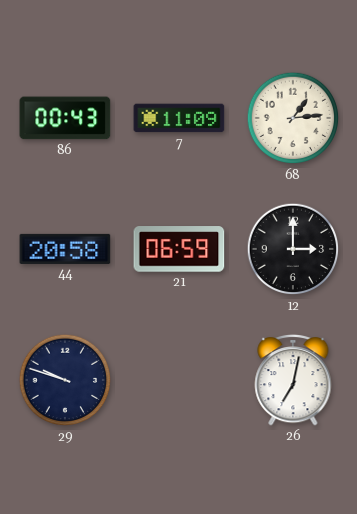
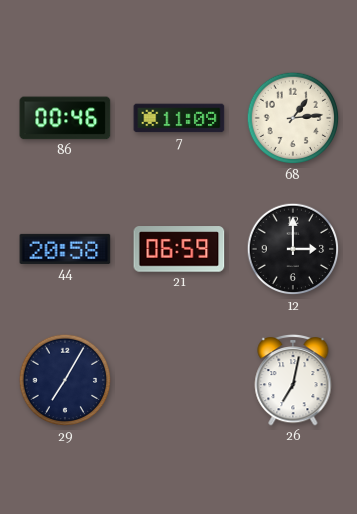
86: 00:43 -> 00:46
29: 9:48 -> 7:05
